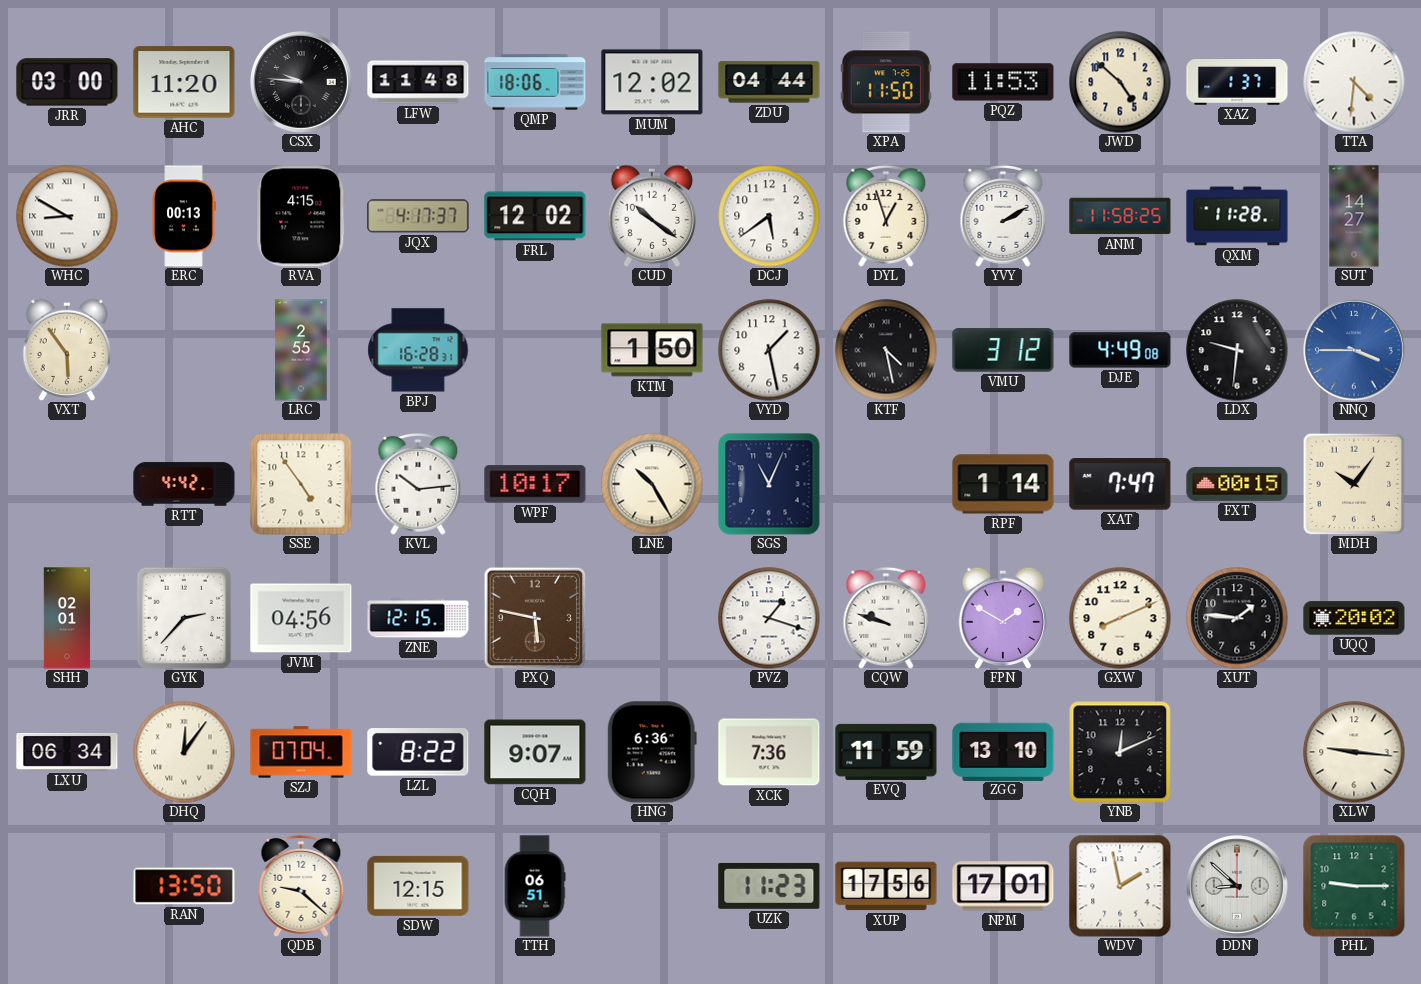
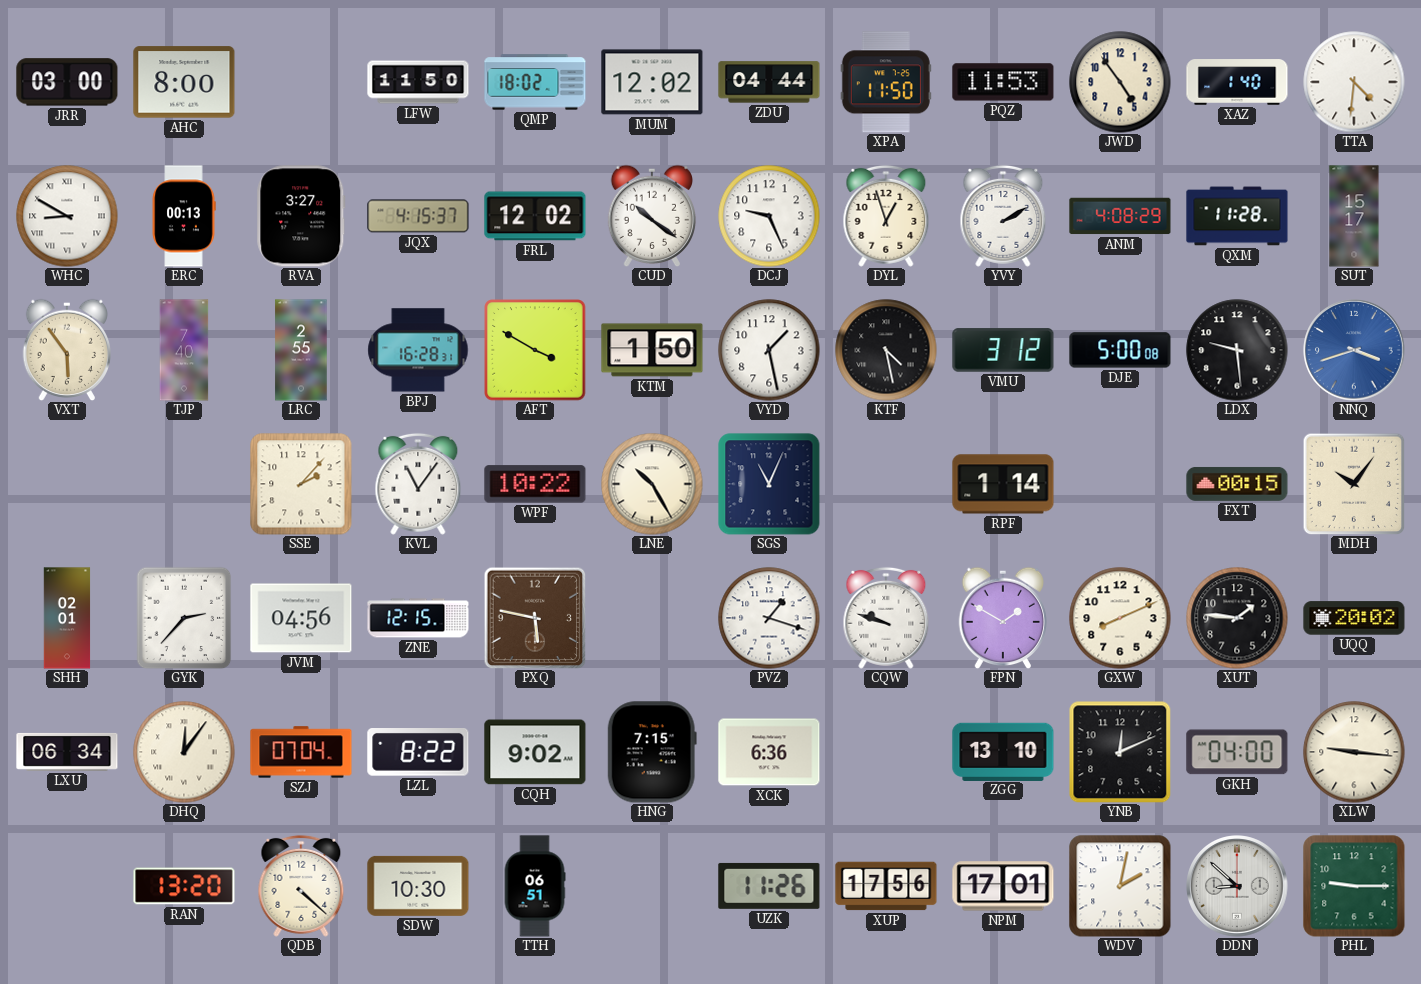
AHC: 11:20 -> 8:00
CSX: 9:46 -> none
LFW: 11:48 -> 11:50
QMP: 18:06 -> 18:02
JWD: 4:52 -> 4:54
XAZ: 1:37 -> 1:40
RVA: 4:15 -> 3:27
JQX: 4:17 -> 4:15
DCJ: 5:39 -> 9:26
ANM: 11:58 -> 4:08
SUT: 14:27 -> 15:17
TJP: none -> 7:40
AFT: none -> 3:50
DJE: 4:49 -> 5:00
LDX: 9:31 -> 9:29
NNQ: 3:45 -> 3:42
RTT: 4:42 -> none
SSE: 4:54 -> 2:07
KVL: 10:14 -> 11:06
WPF: 10:17 -> 10:22
XAT: 7:47 -> none
CQH: 9:07 -> 9:02
HNG: 6:36 -> 7:15
XCK: 7:36 -> 6:36
EVQ: 11:59 -> none
GKH: none -> 04:00
RAN: 13:50 -> 13:20
QDB: 9:22 -> 4:22
SDW: 12:15 -> 10:30
UZK: 11:23 -> 11:26
WDV: 1:58 -> 2:02
